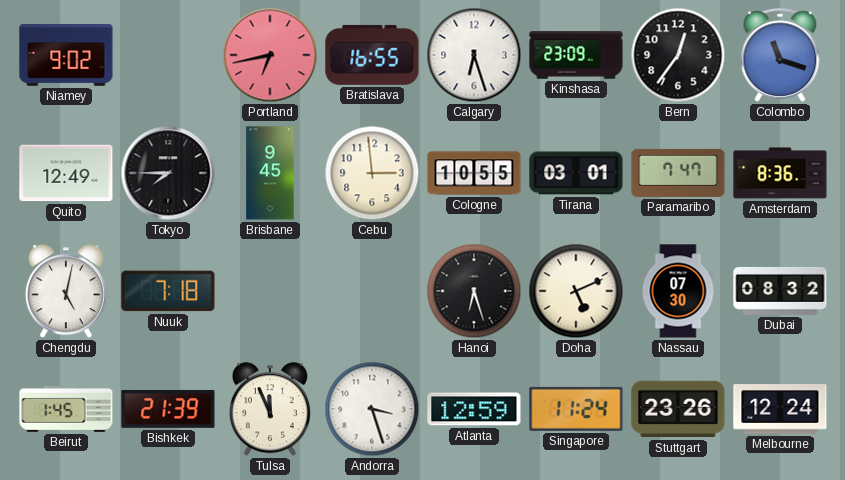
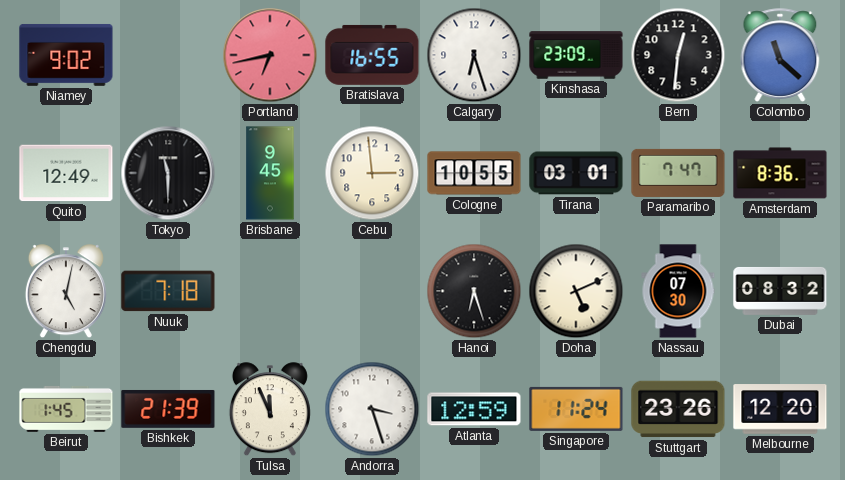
Bern: 12:36 -> 12:31
Colombo: 11:18 -> 11:22
Tokyo: 7:45 -> 11:30
Melbourne: 12:24 -> 12:20
